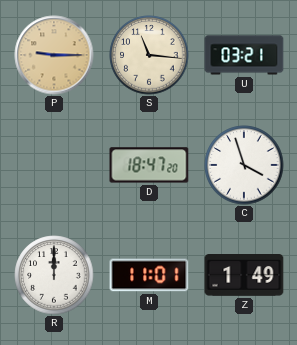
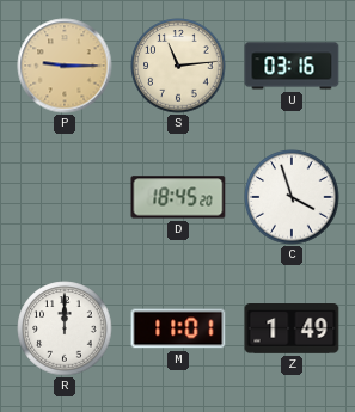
S: 11:16 -> 11:14
U: 03:21 -> 03:16
D: 18:47 -> 18:45
